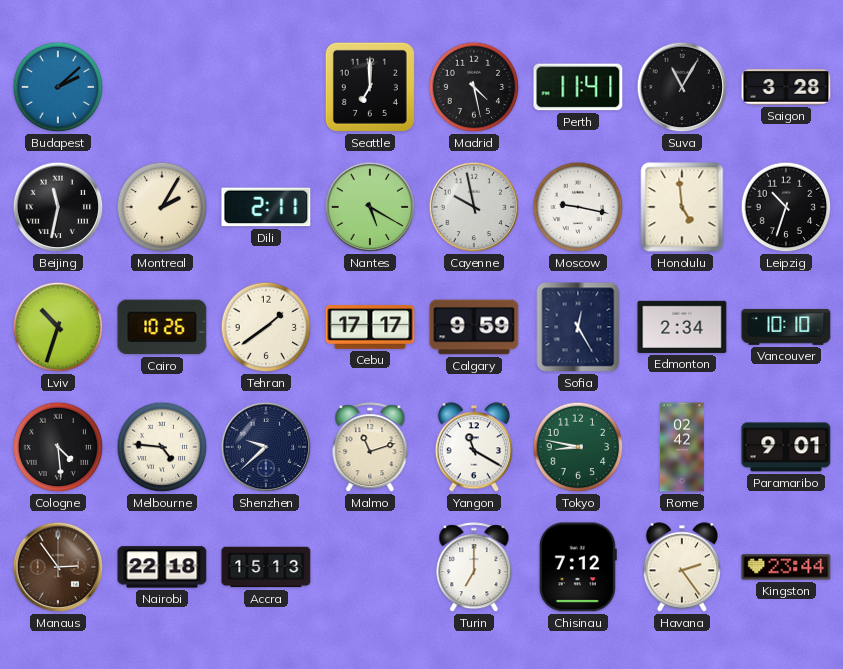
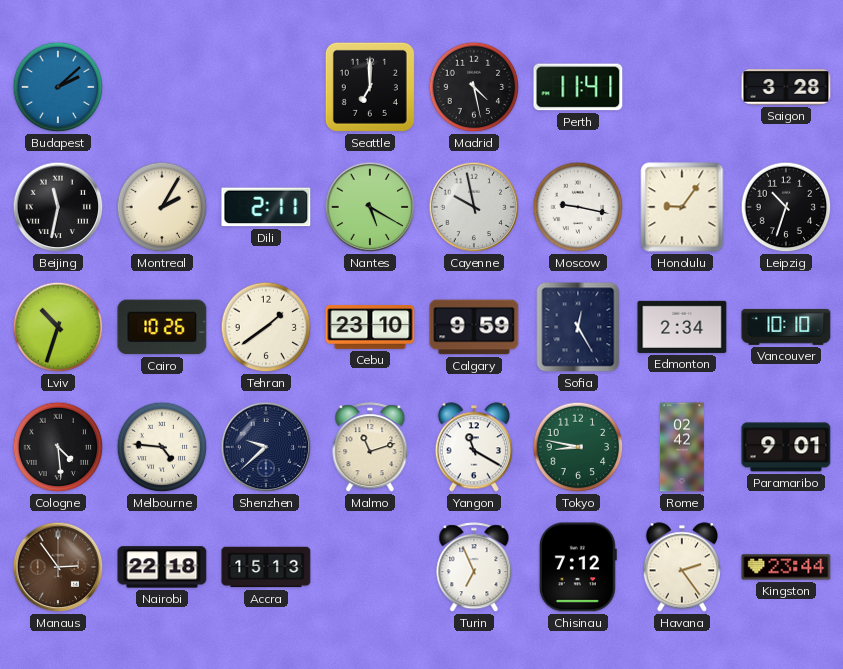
Suva: 11:05 -> none
Honolulu: 4:59 -> 9:06
Cebu: 17:17 -> 23:10
Turin: 7:00 -> 6:56
